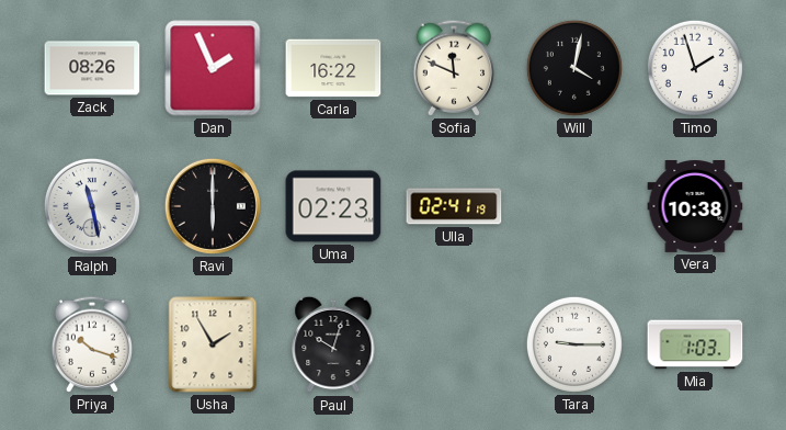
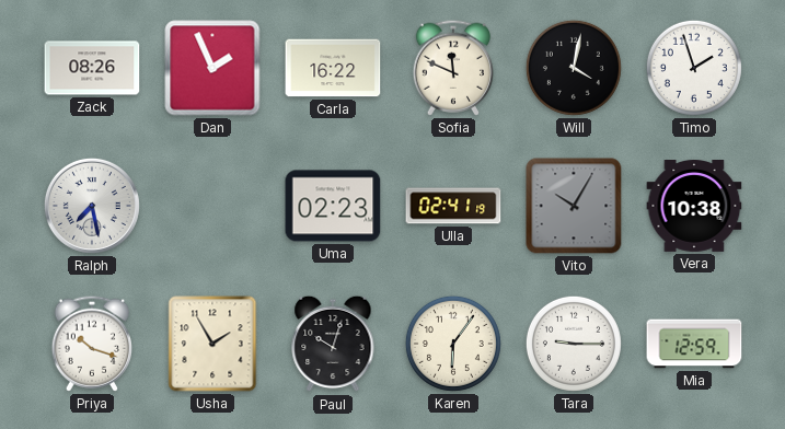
Ralph: 11:28 -> 7:28
Ravi: 6:00 -> none
Vito: none -> 10:05
Karen: none -> 6:06
Mia: 1:03 -> 12:59
